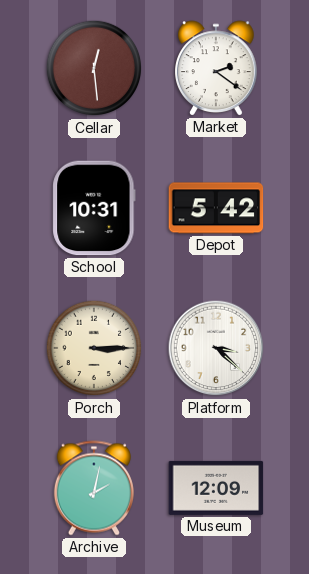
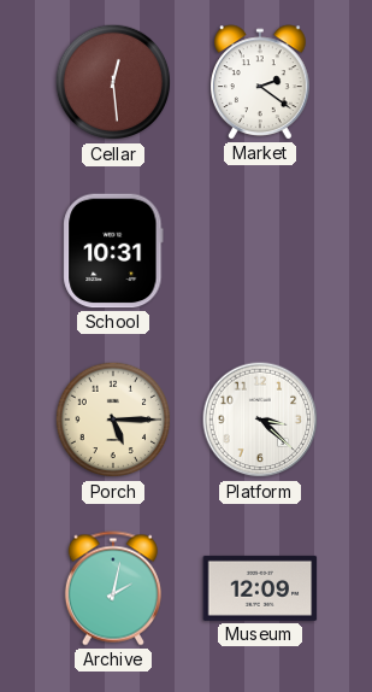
Depot: 5:42 -> none
Porch: 3:15 -> 5:15
